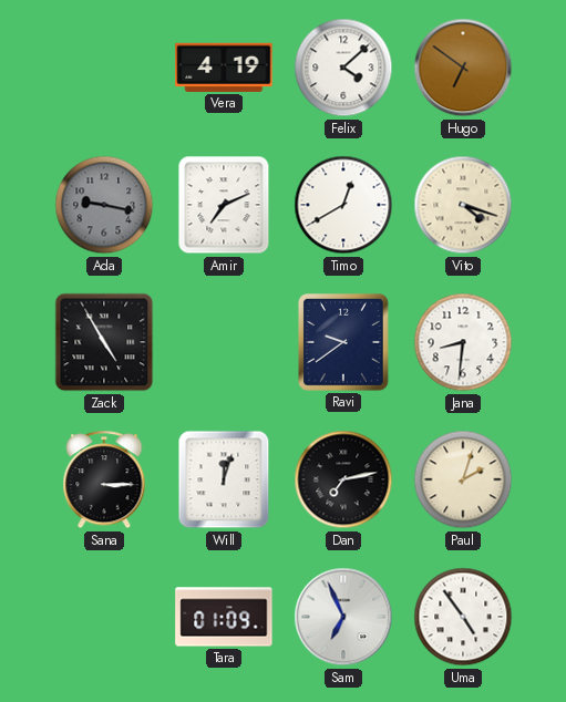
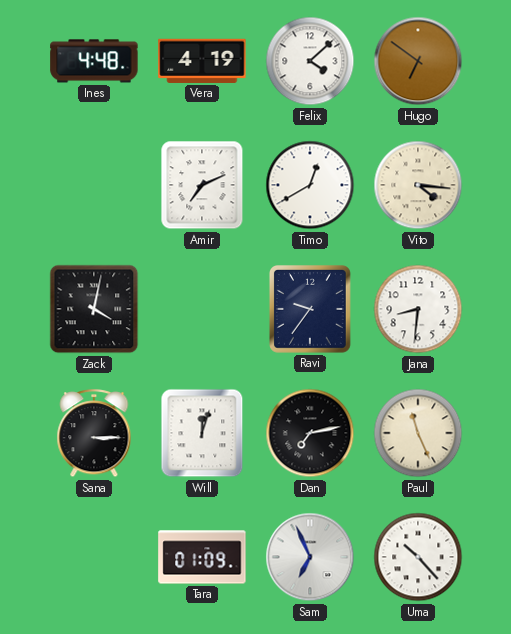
Ines: none -> 4:48
Ada: 9:17 -> none
Vito: 4:18 -> 4:16
Zack: 4:55 -> 4:02
Ravi: 9:39 -> 9:36
Paul: 2:03 -> 11:26
Uma: 4:54 -> 10:23
